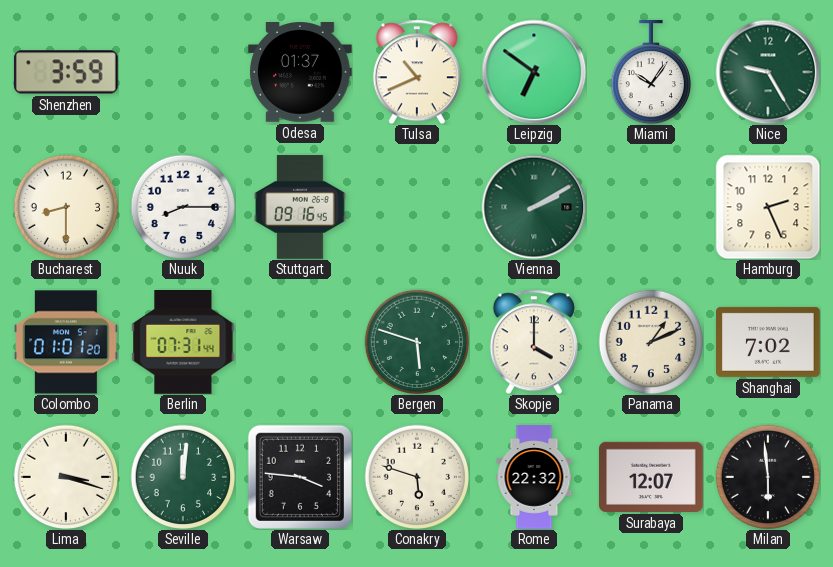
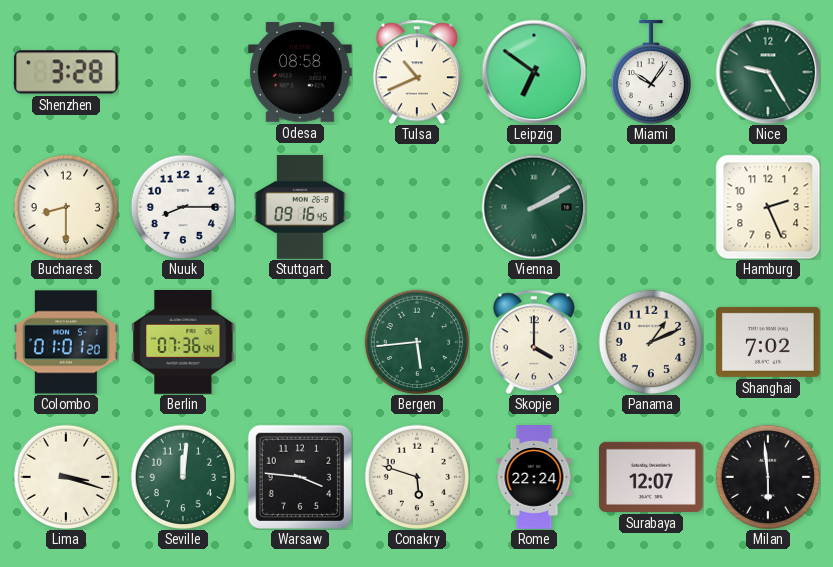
Shenzhen: 3:59 -> 3:28
Odesa: 01:37 -> 08:58
Berlin: 07:31 -> 07:36
Bergen: 5:48 -> 5:44
Rome: 22:32 -> 22:24
